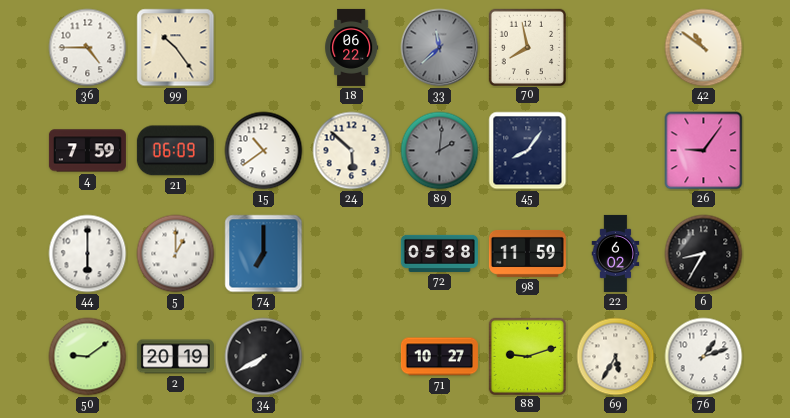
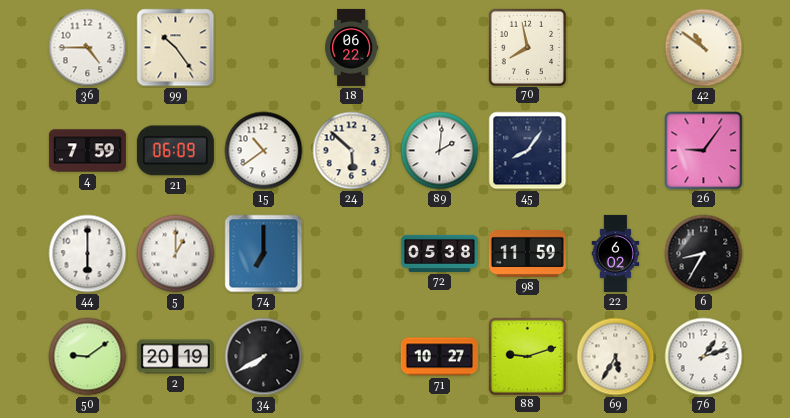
33: 11:38 -> none
89 dial: grey -> white
